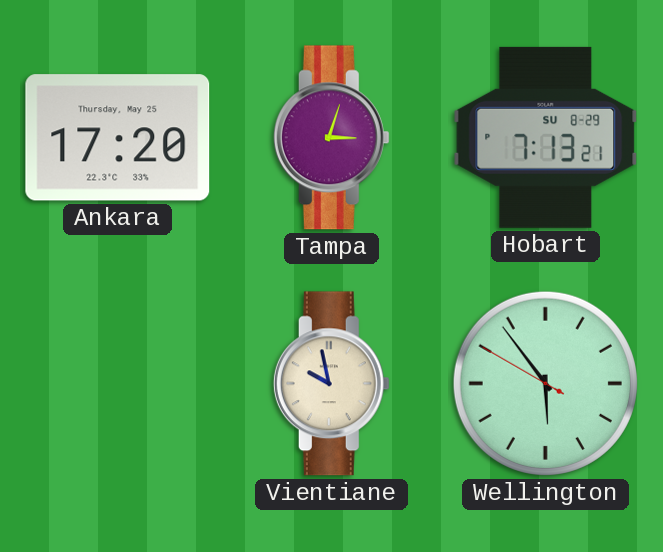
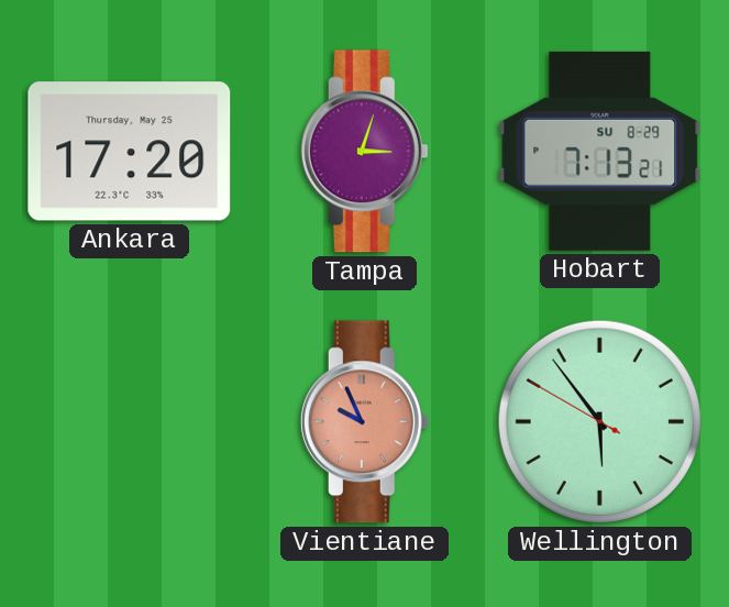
Vientiane: 9:58 -> 9:56
Vientiane dial: cream -> salmon
